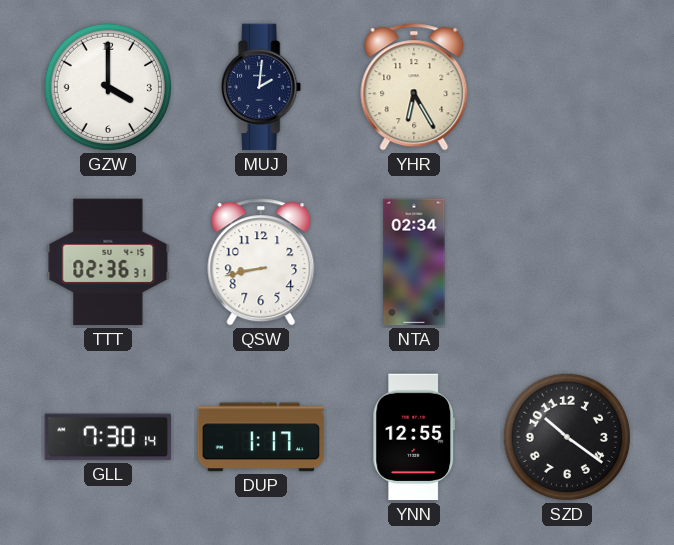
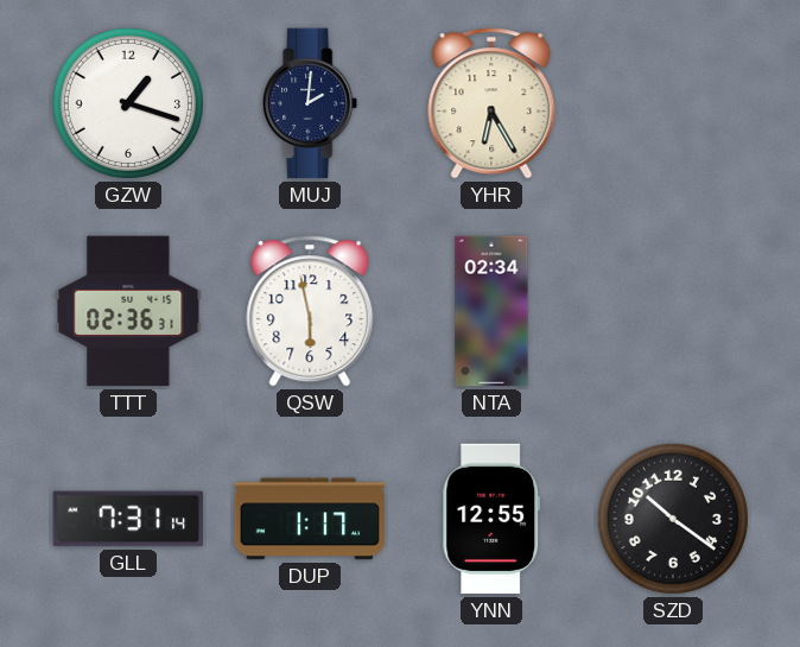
GZW: 4:00 -> 1:18
QSW: 8:43 -> 5:58
GLL: 7:30 -> 7:31
